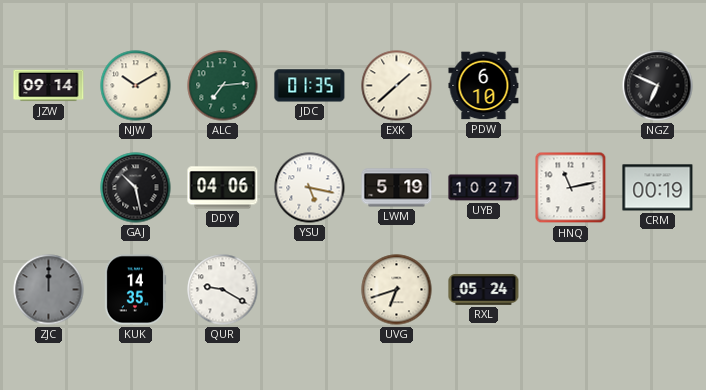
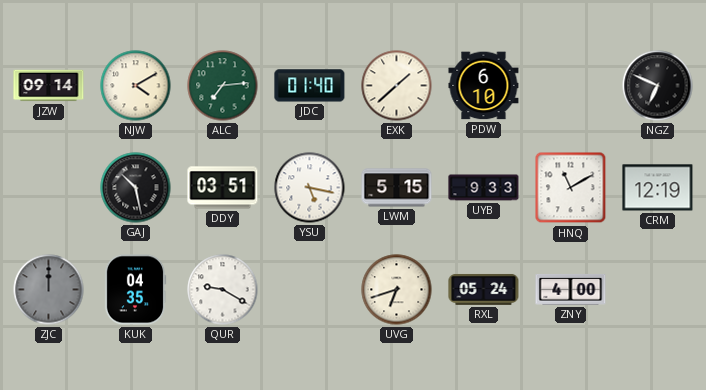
NJW: 10:10 -> 4:10
JDC: 01:35 -> 01:40
DDY: 04:06 -> 03:51
LWM: 5:19 -> 5:15
UYB: 10:27 -> 9:33
HNQ: 11:13 -> 11:10
CRM: 00:19 -> 12:19
KUK: 14:35 -> 04:35
ZNY: none -> 4:00
